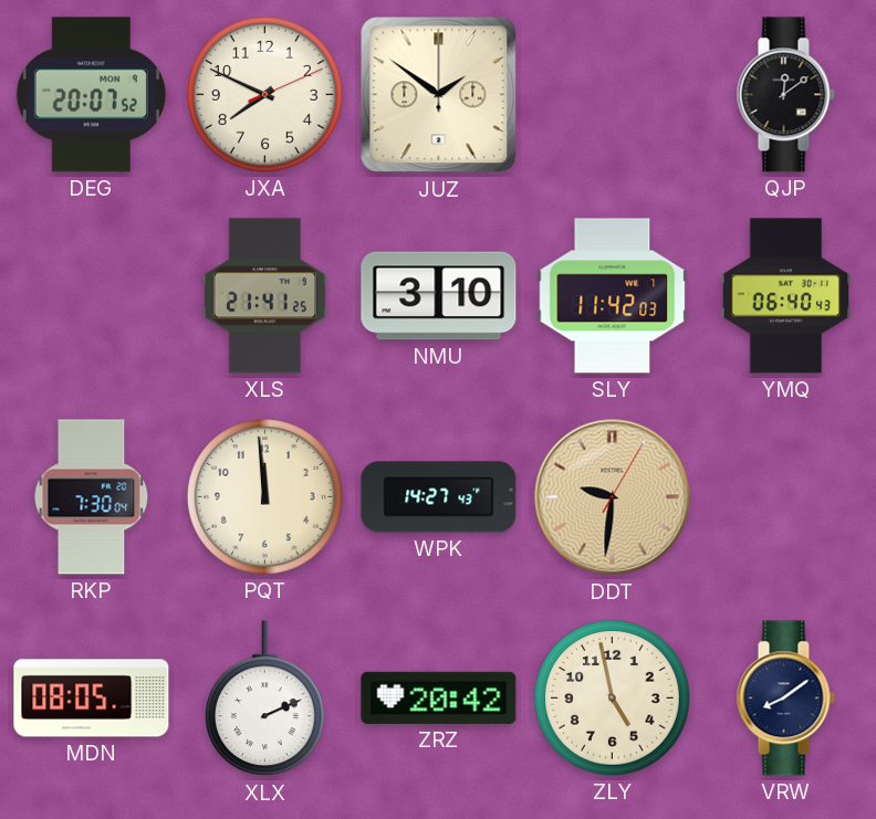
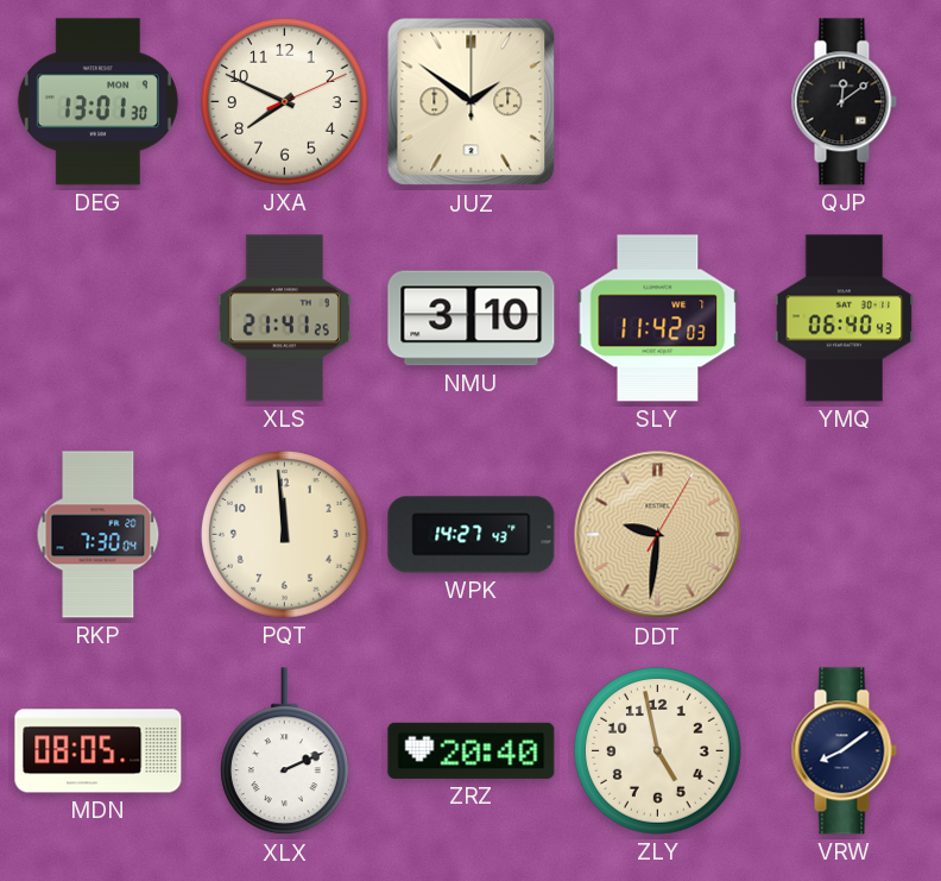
DEG: 20:07 -> 13:01
ZRZ: 20:42 -> 20:40
